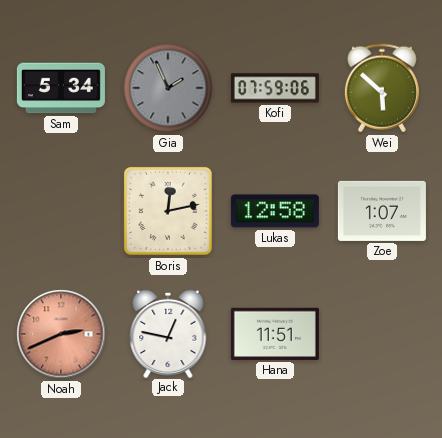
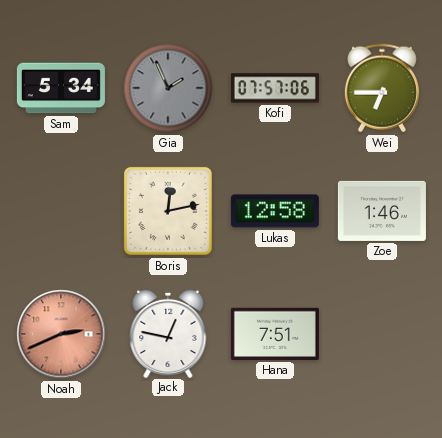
Kofi: 07:59 -> 07:57
Wei: 5:52 -> 6:45
Zoe: 1:07 -> 1:46
Hana: 11:51 -> 7:51
